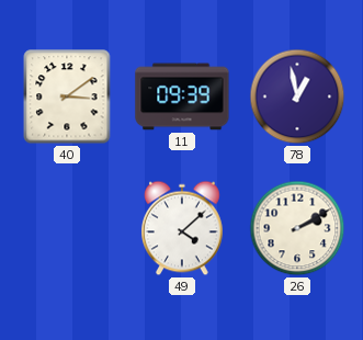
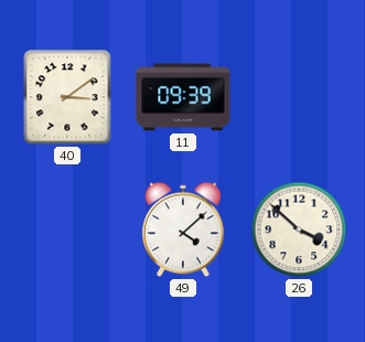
78: 12:58 -> none
26: 2:10 -> 3:52
